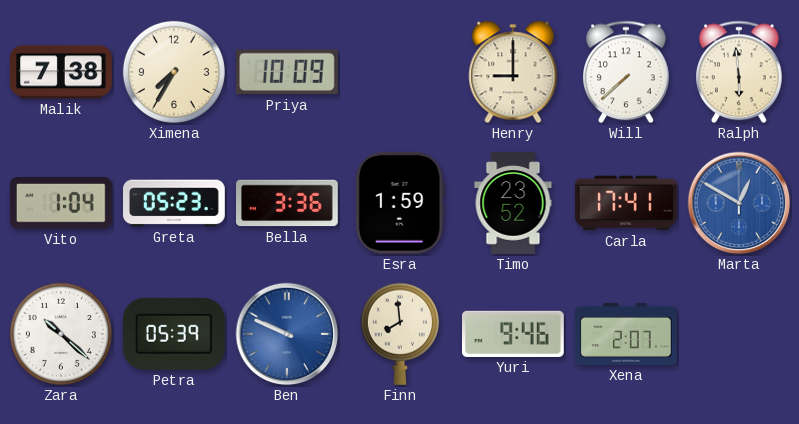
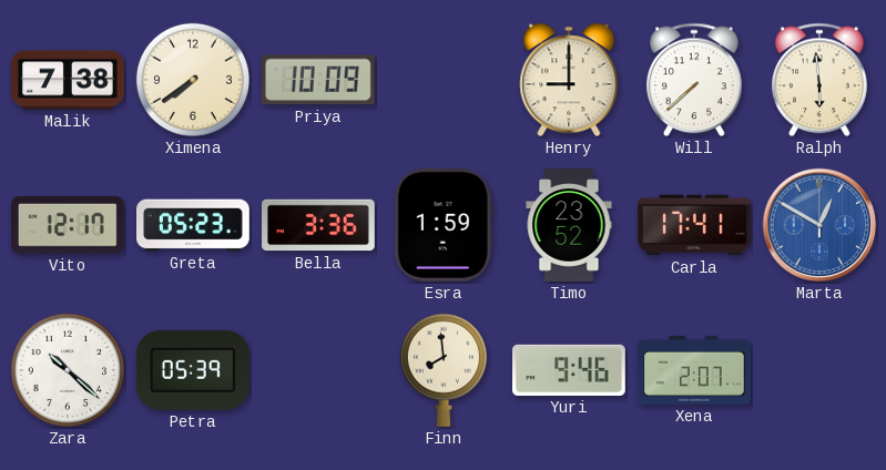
Ximena: 7:35 -> 7:39
Vito: 1:04 -> 12:17
Ben: 9:49 -> none
